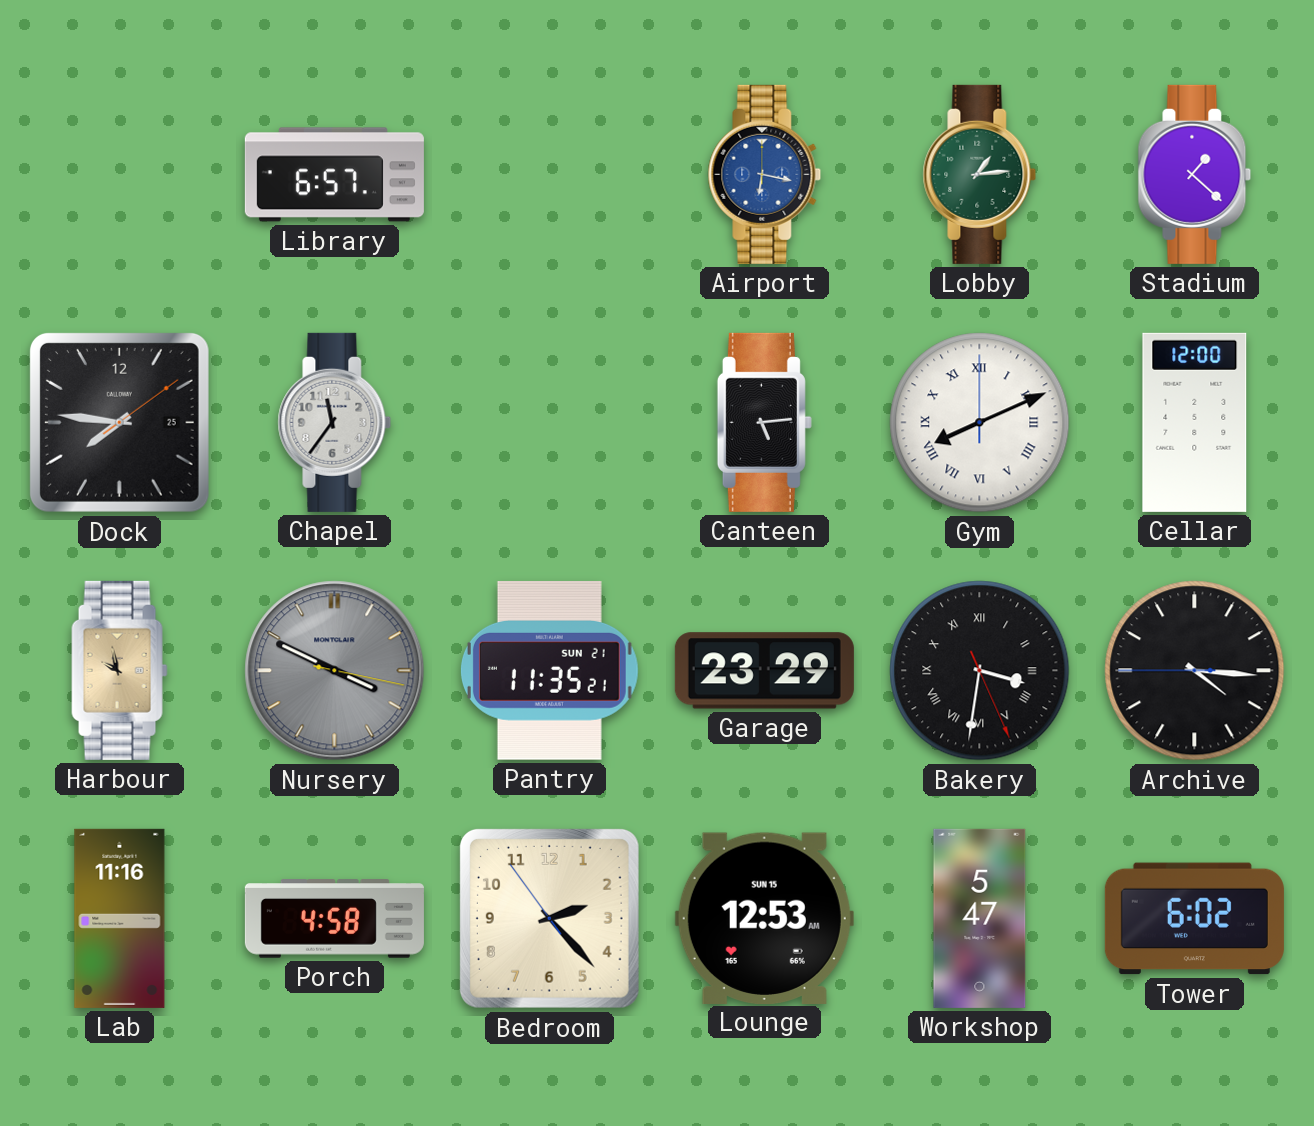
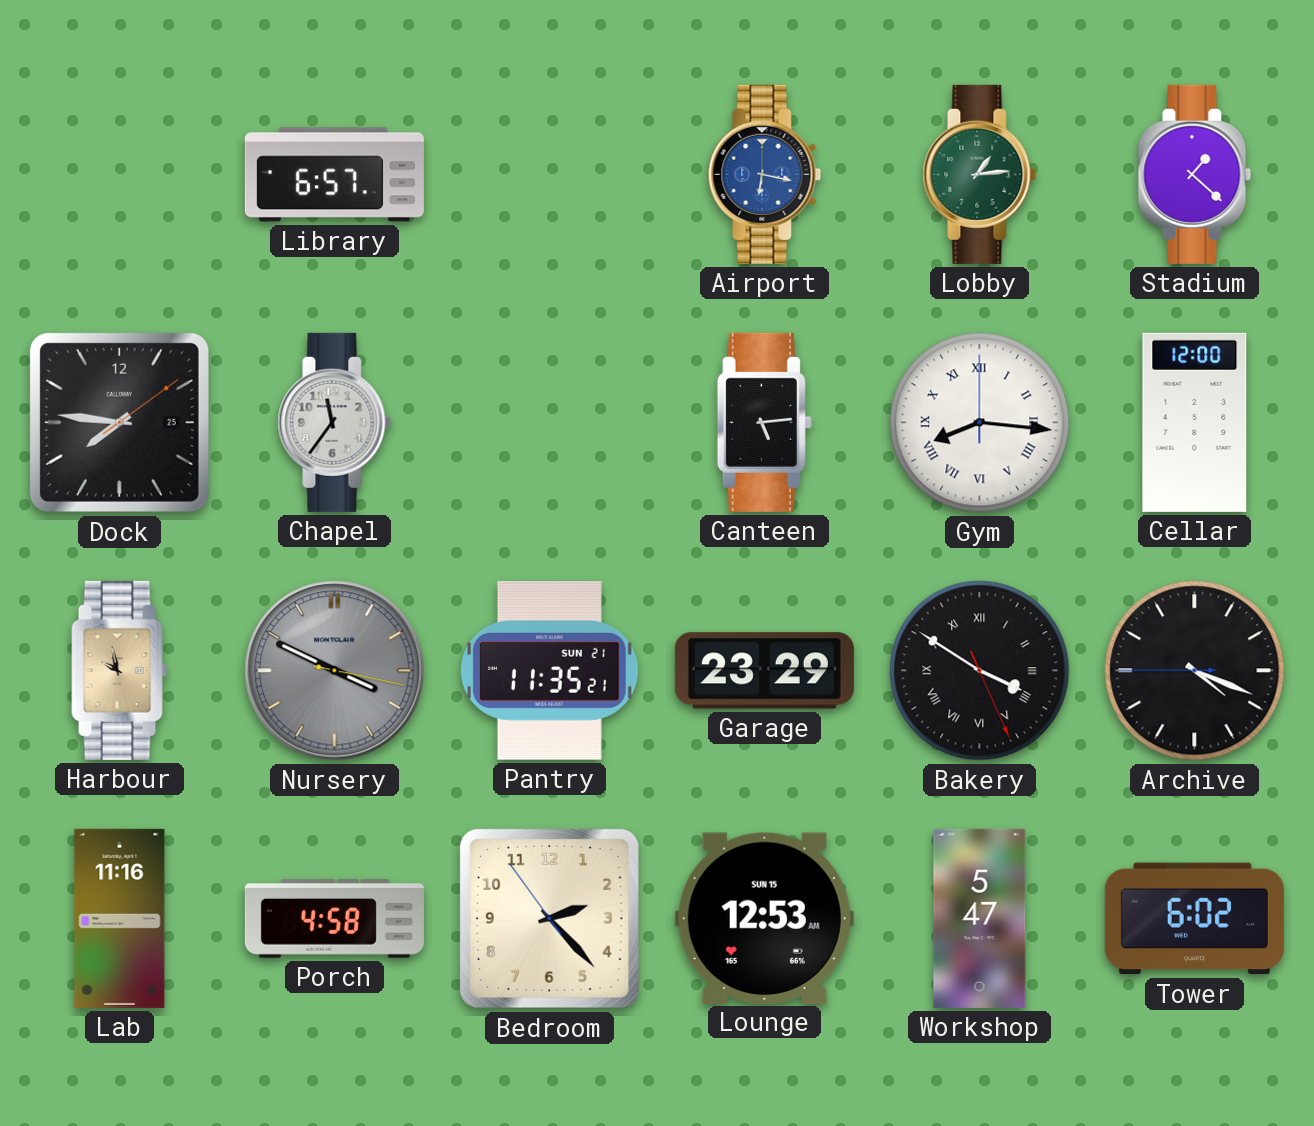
Gym: 8:11 -> 8:16
Bakery: 3:31 -> 3:50
Archive: 4:15 -> 4:18
